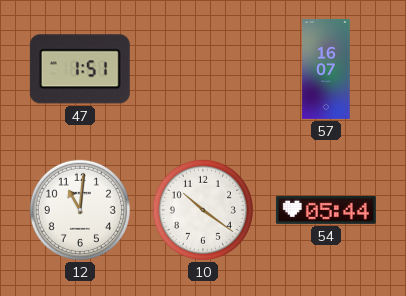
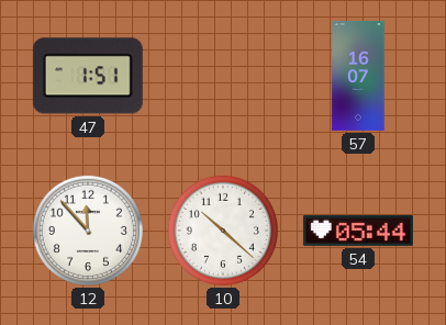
12: 11:01 -> 11:53
10: 10:21 -> 10:22
